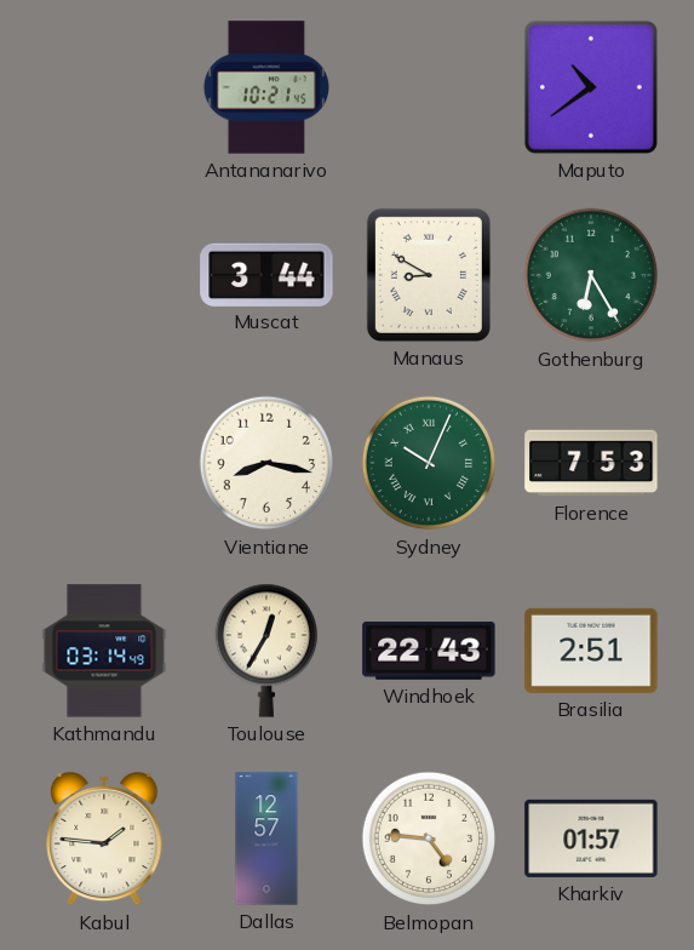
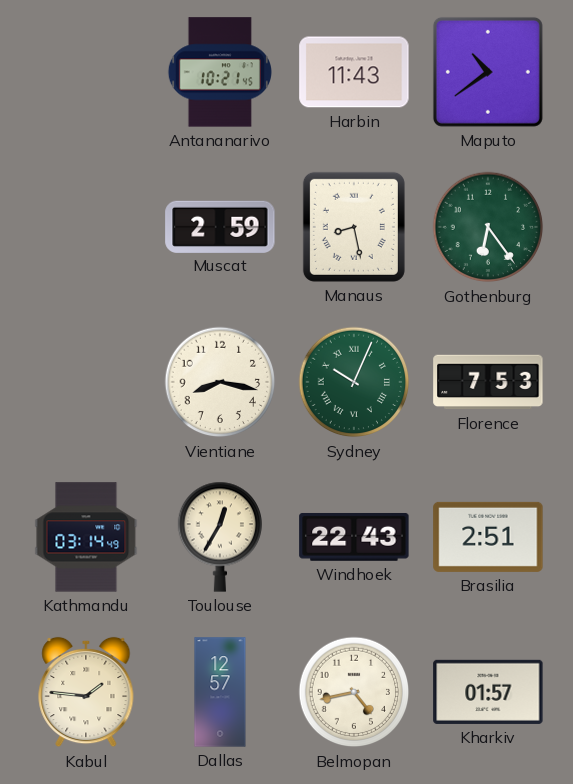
Harbin: none -> 11:43
Muscat: 3:44 -> 2:59
Manaus: 8:50 -> 8:28
Gothenburg: 6:25 -> 6:24
Belmopan: 4:46 -> 4:43
